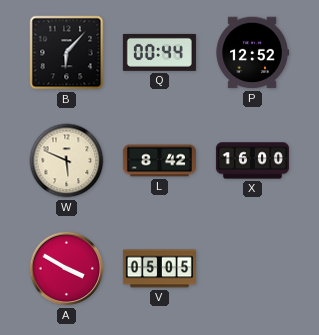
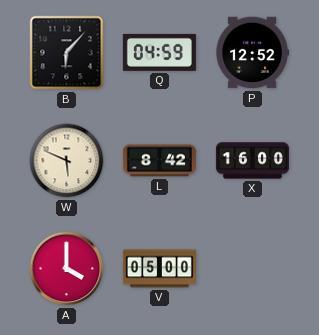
Q: 00:44 -> 04:59
A: 3:50 -> 4:00
V: 05:05 -> 05:00
